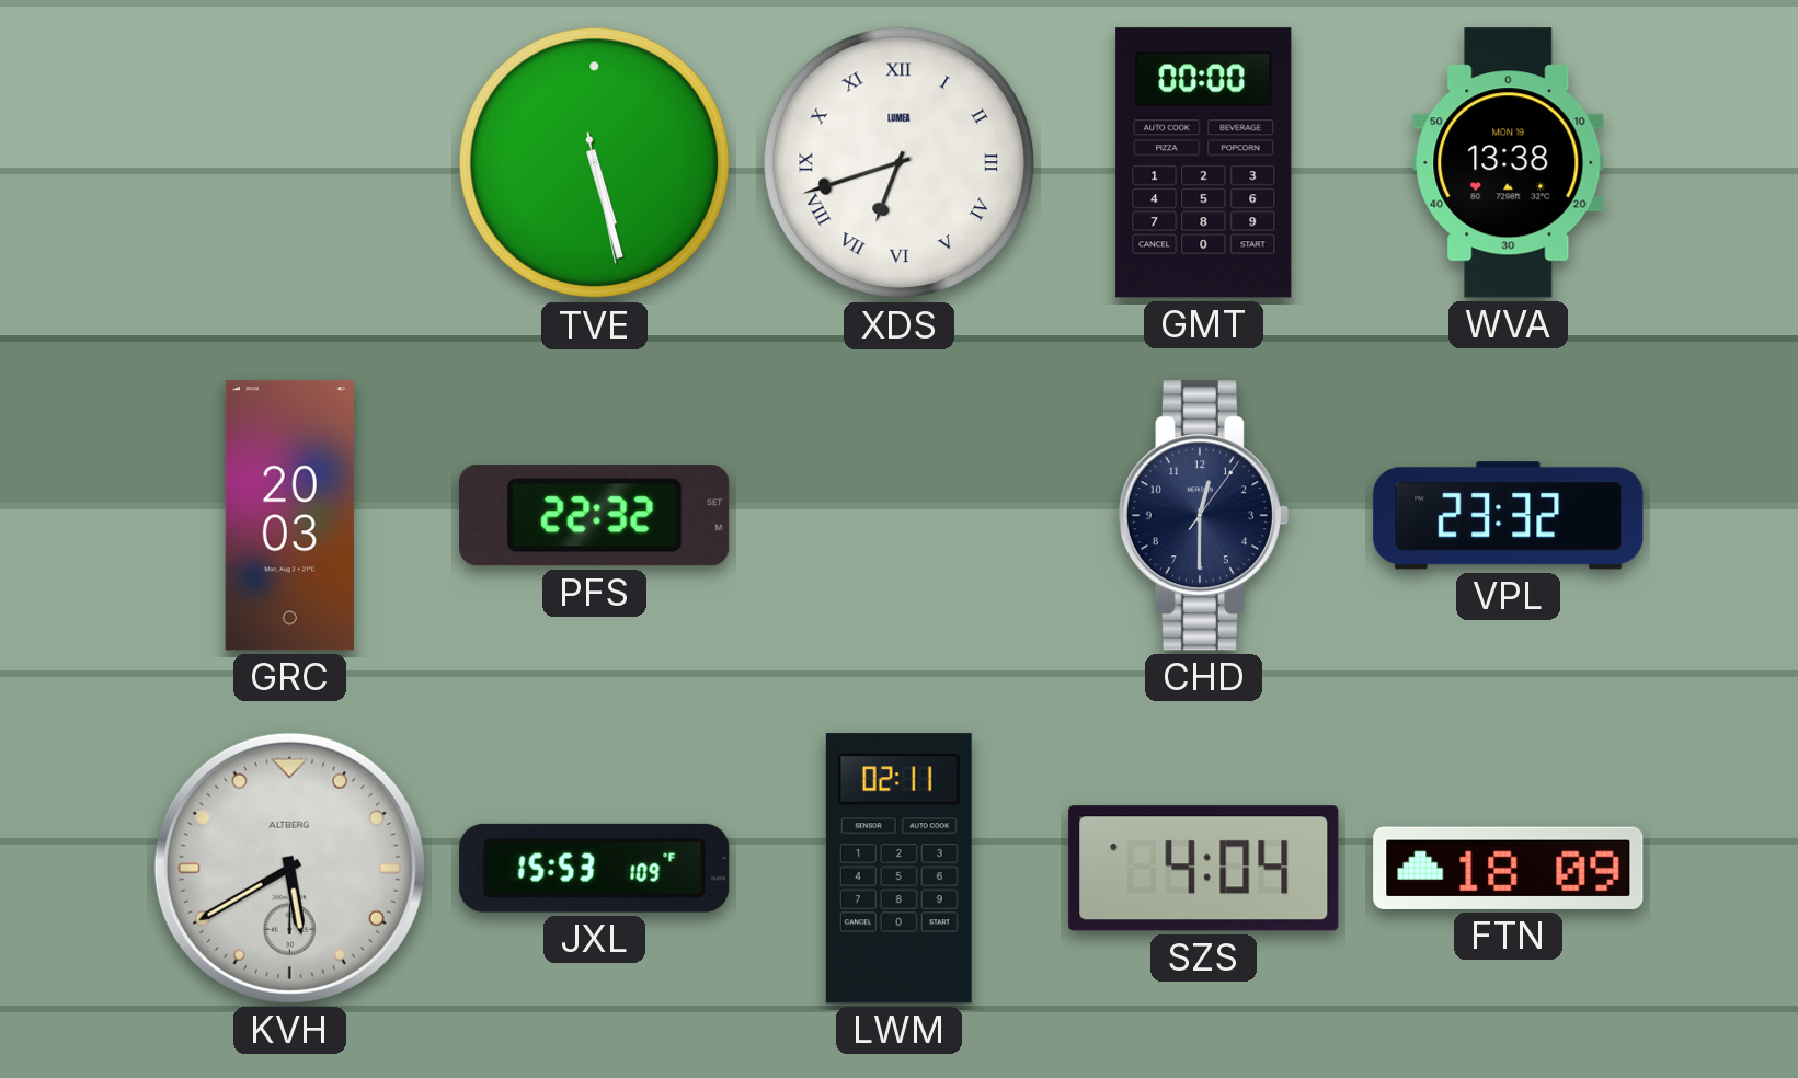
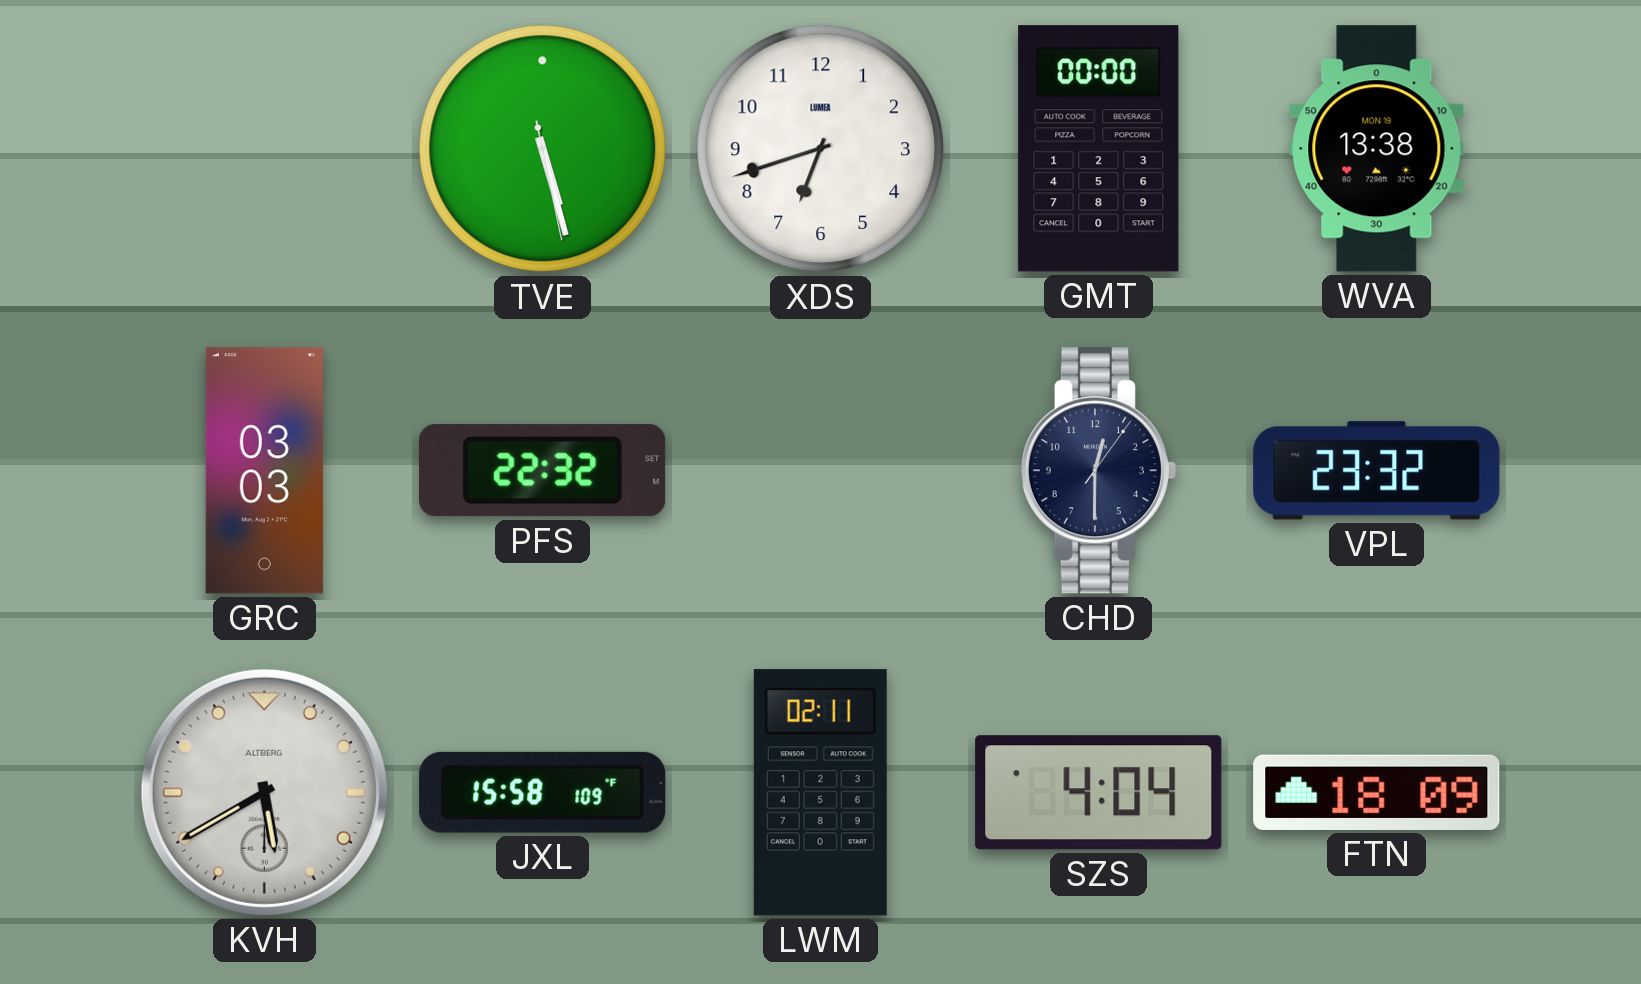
XDS numerals: Roman -> Arabic
GRC: 20:03 -> 03:03
JXL: 15:53 -> 15:58
